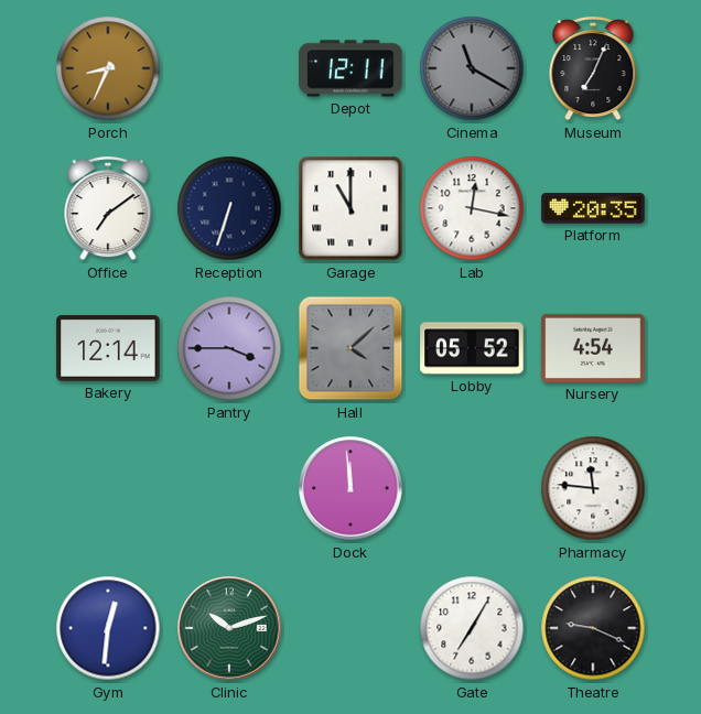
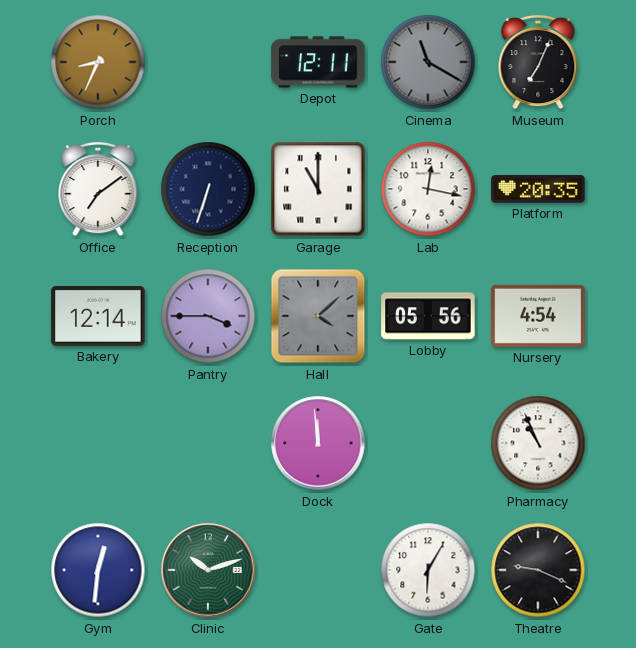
Lobby: 05:52 -> 05:56
Pharmacy: 11:46 -> 10:56
Gate: 7:05 -> 6:05
